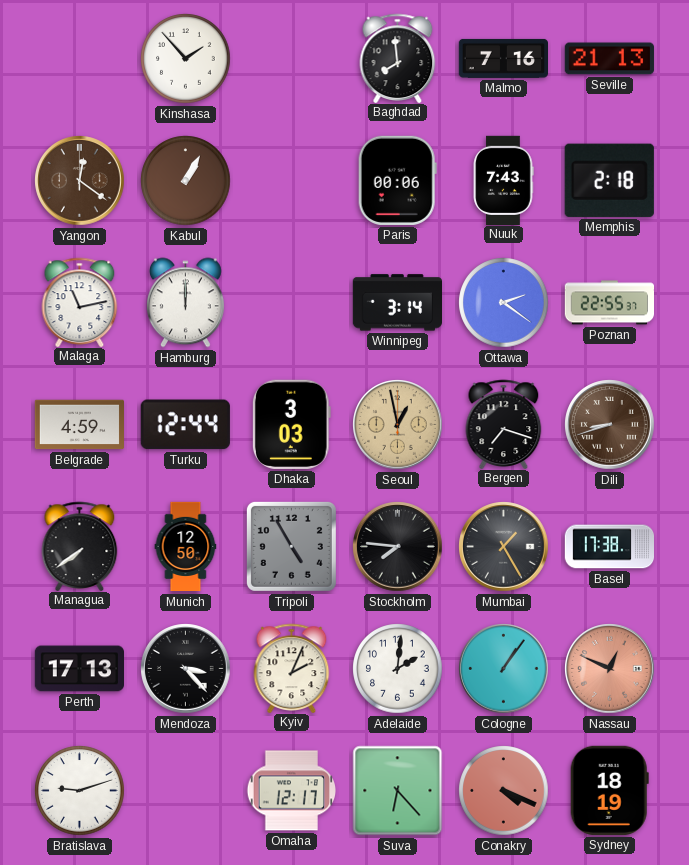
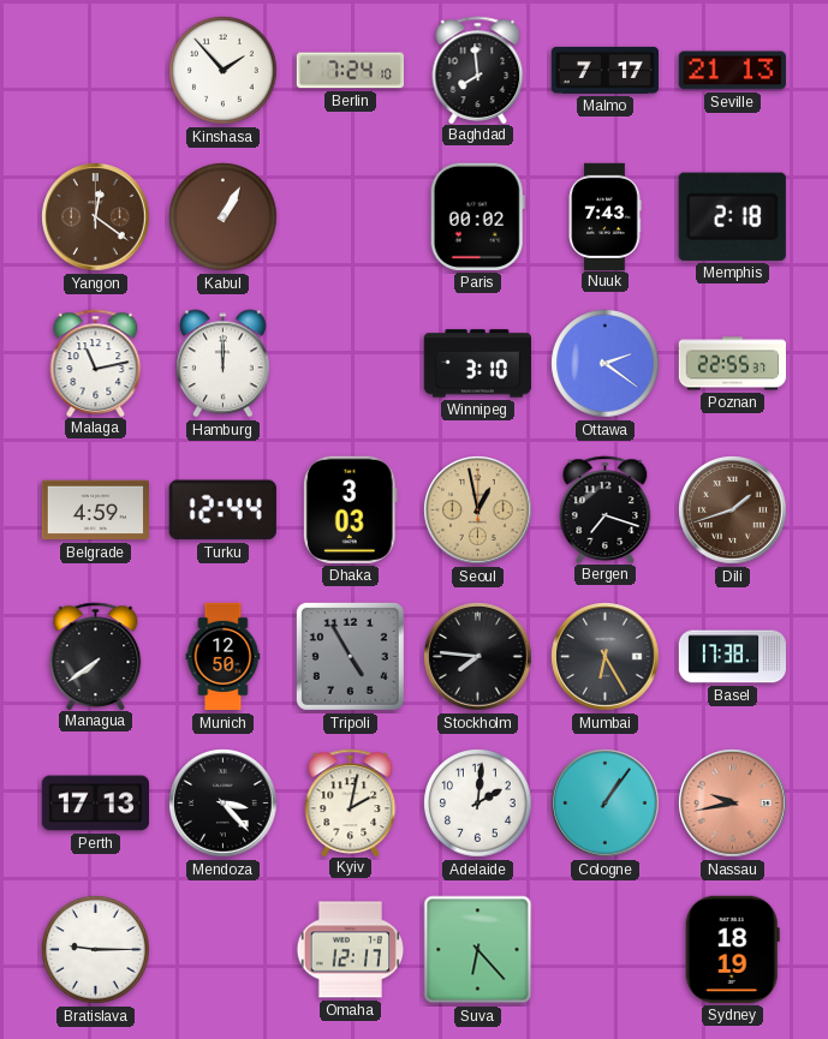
Berlin: none -> 7:24
Malmo: 7:16 -> 7:17
Paris: 00:06 -> 00:02
Winnipeg: 3:14 -> 3:10
Dili: 8:42 -> 1:42
Mumbai: 1:25 -> 6:25
Kyiv: 2:04 -> 2:02
Nassau: 12:49 -> 9:43
Bratislava: 9:12 -> 9:15
Conakry: 4:19 -> none
